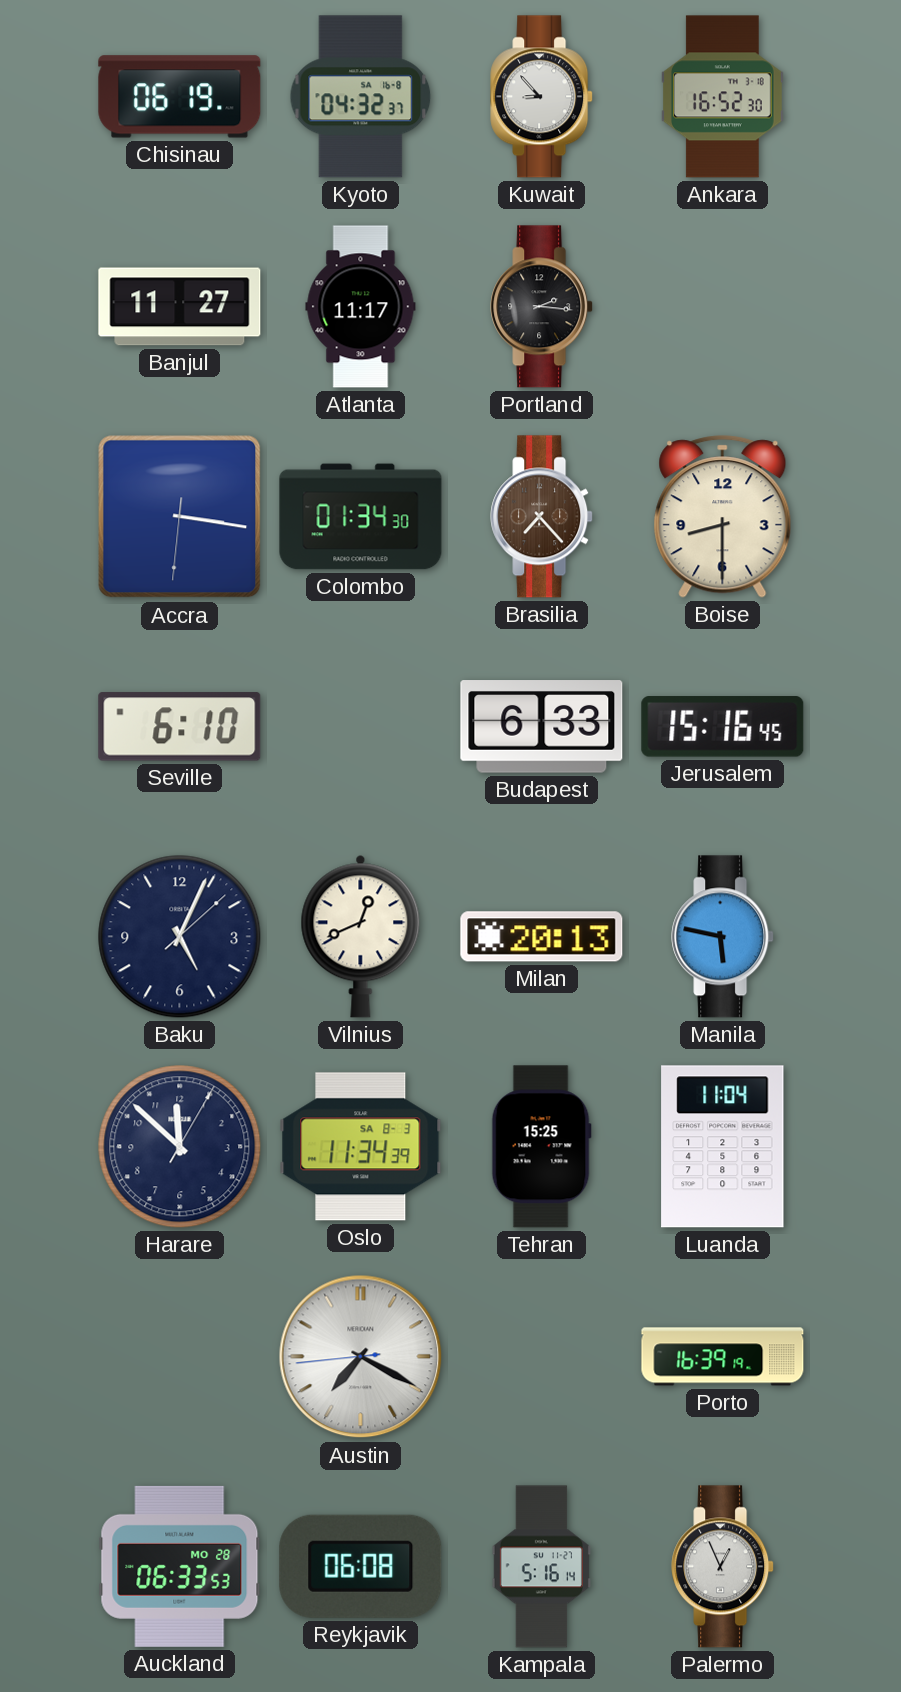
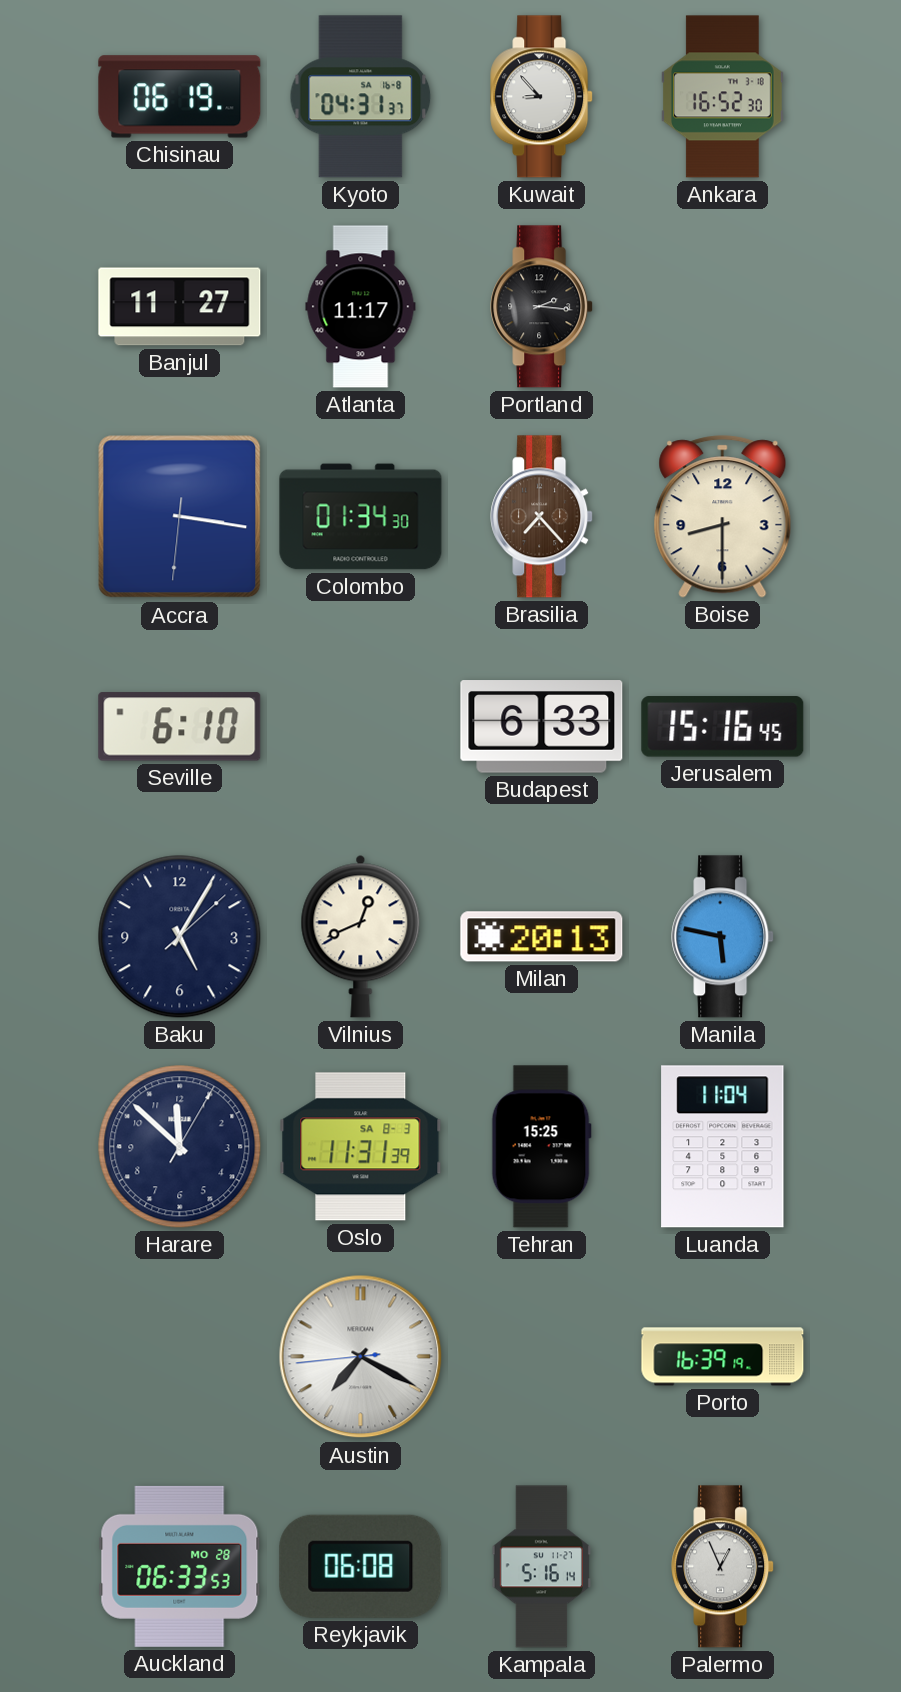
Kyoto: 04:32 -> 04:31
Baku: 5:04 -> 5:05
Oslo: 11:34 -> 11:31
